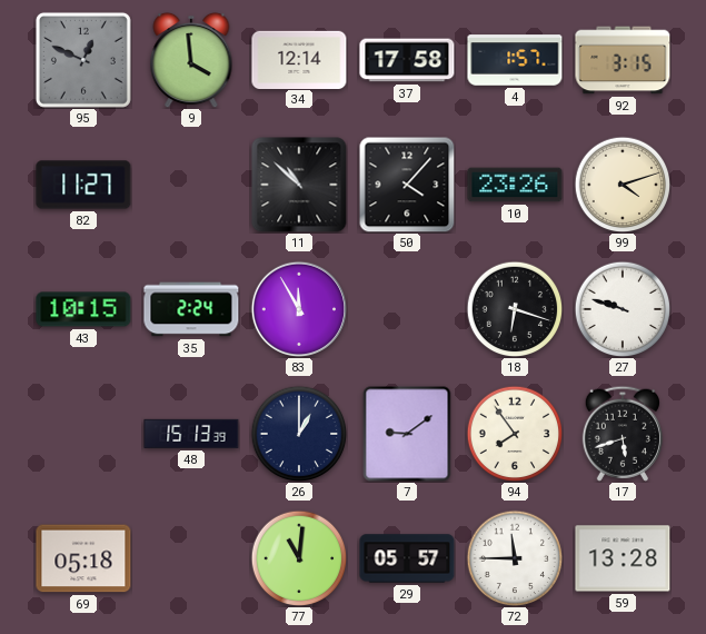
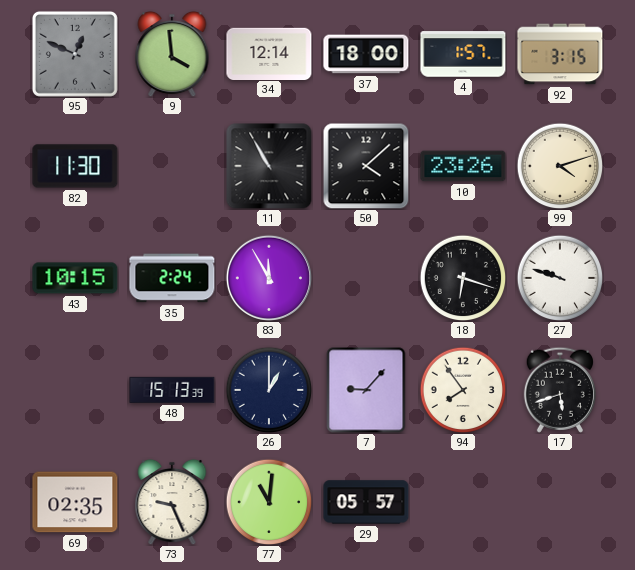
37: 17:58 -> 18:00
82: 11:27 -> 11:30
11: 10:52 -> 10:55
50: 4:07 -> 4:08
7: 9:09 -> 9:07
69: 05:18 -> 02:35
73: none -> 9:26
72: 11:45 -> none
59: 13:28 -> none
